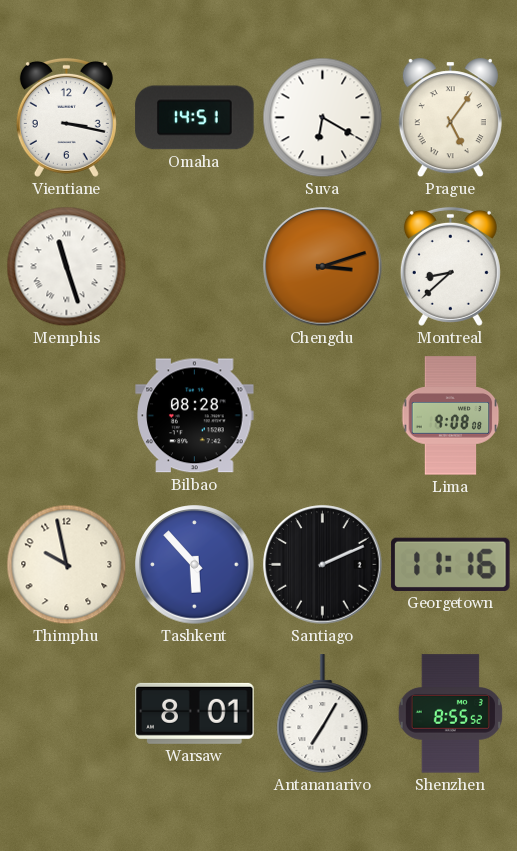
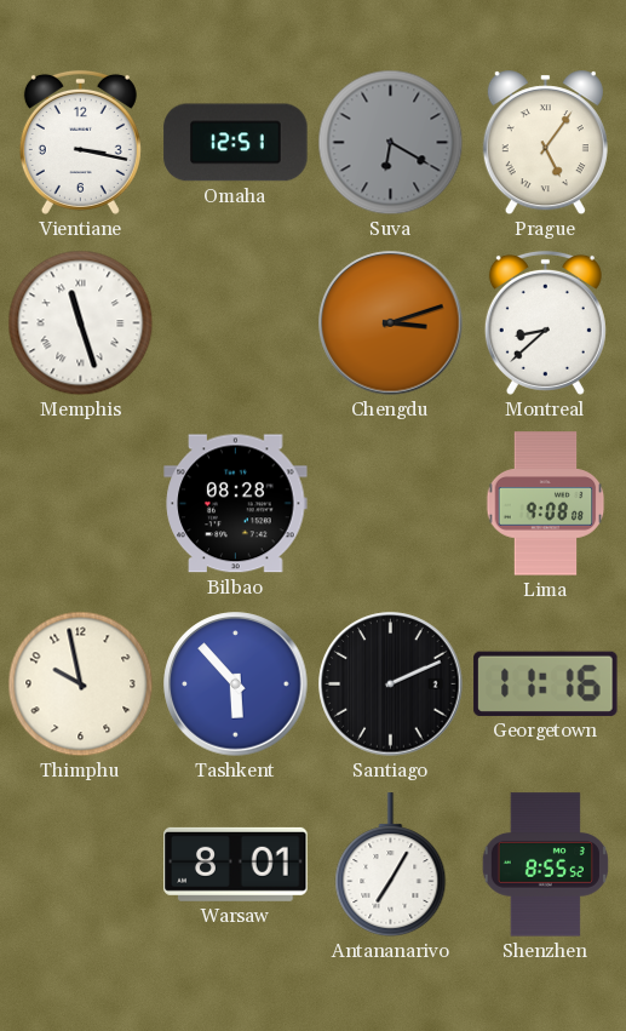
Omaha: 14:51 -> 12:51
Suva dial: white -> grey
